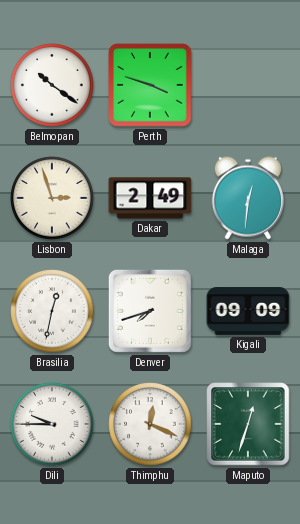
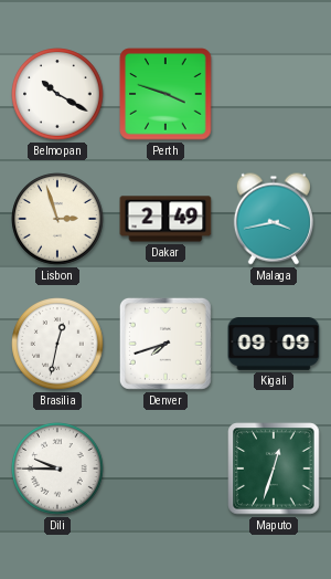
Belmopan: 10:21 -> 10:20
Malaga: 12:31 -> 3:43
Thimphu: 12:19 -> none
